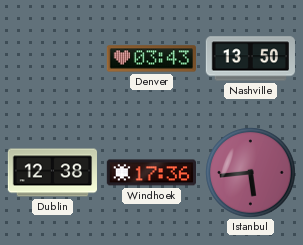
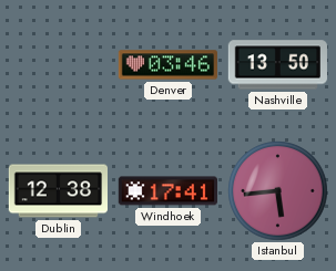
Denver: 03:43 -> 03:46
Windhoek: 17:36 -> 17:41
